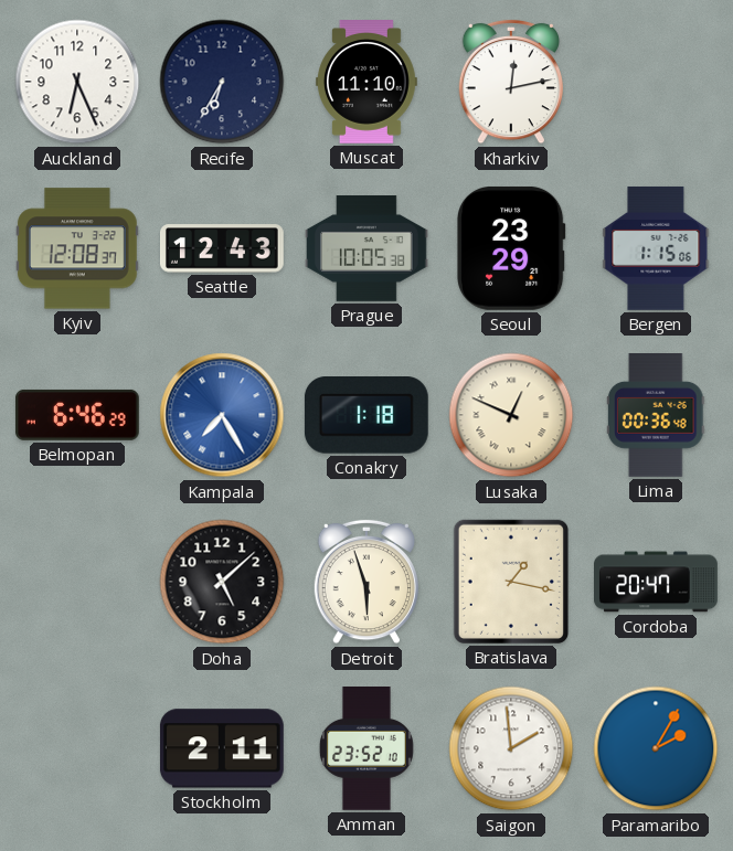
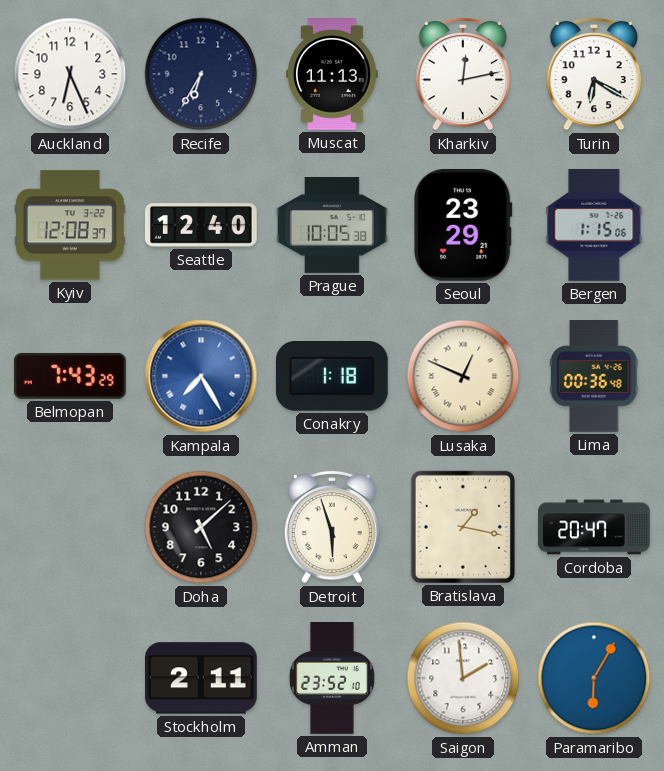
Muscat: 11:10 -> 11:13
Turin: none -> 6:20
Seattle: 12:43 -> 12:40
Belmopan: 6:46 -> 7:43
Paramaribo: 2:05 -> 6:05
